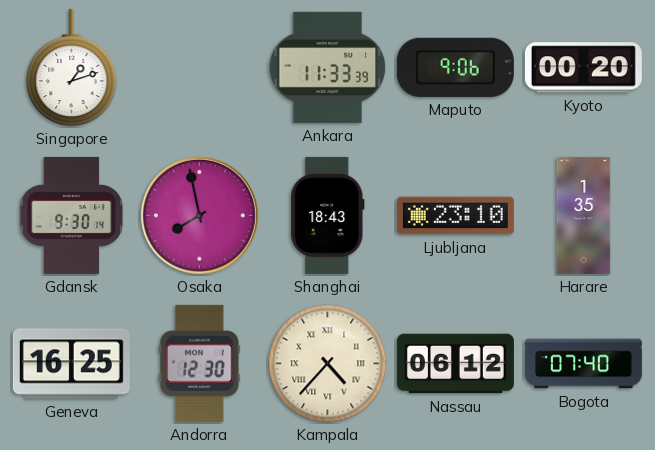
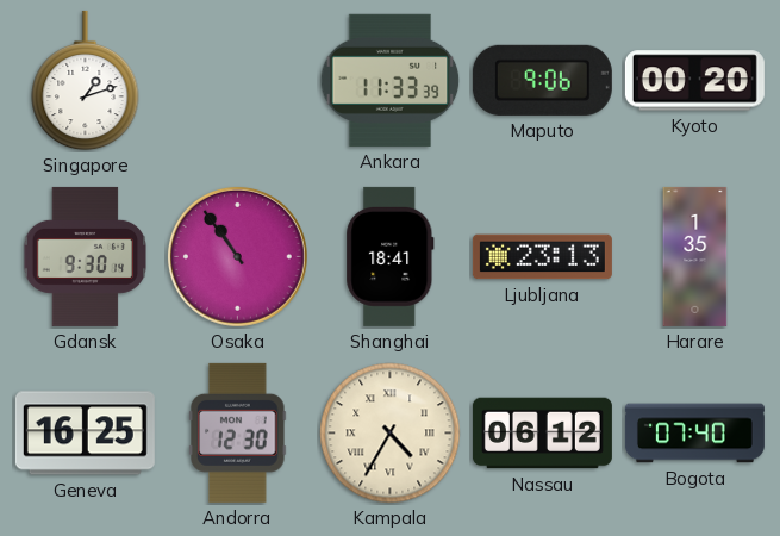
Osaka: 7:58 -> 10:54
Shanghai: 18:43 -> 18:41
Ljubljana: 23:10 -> 23:13
Kampala: 4:37 -> 4:35
